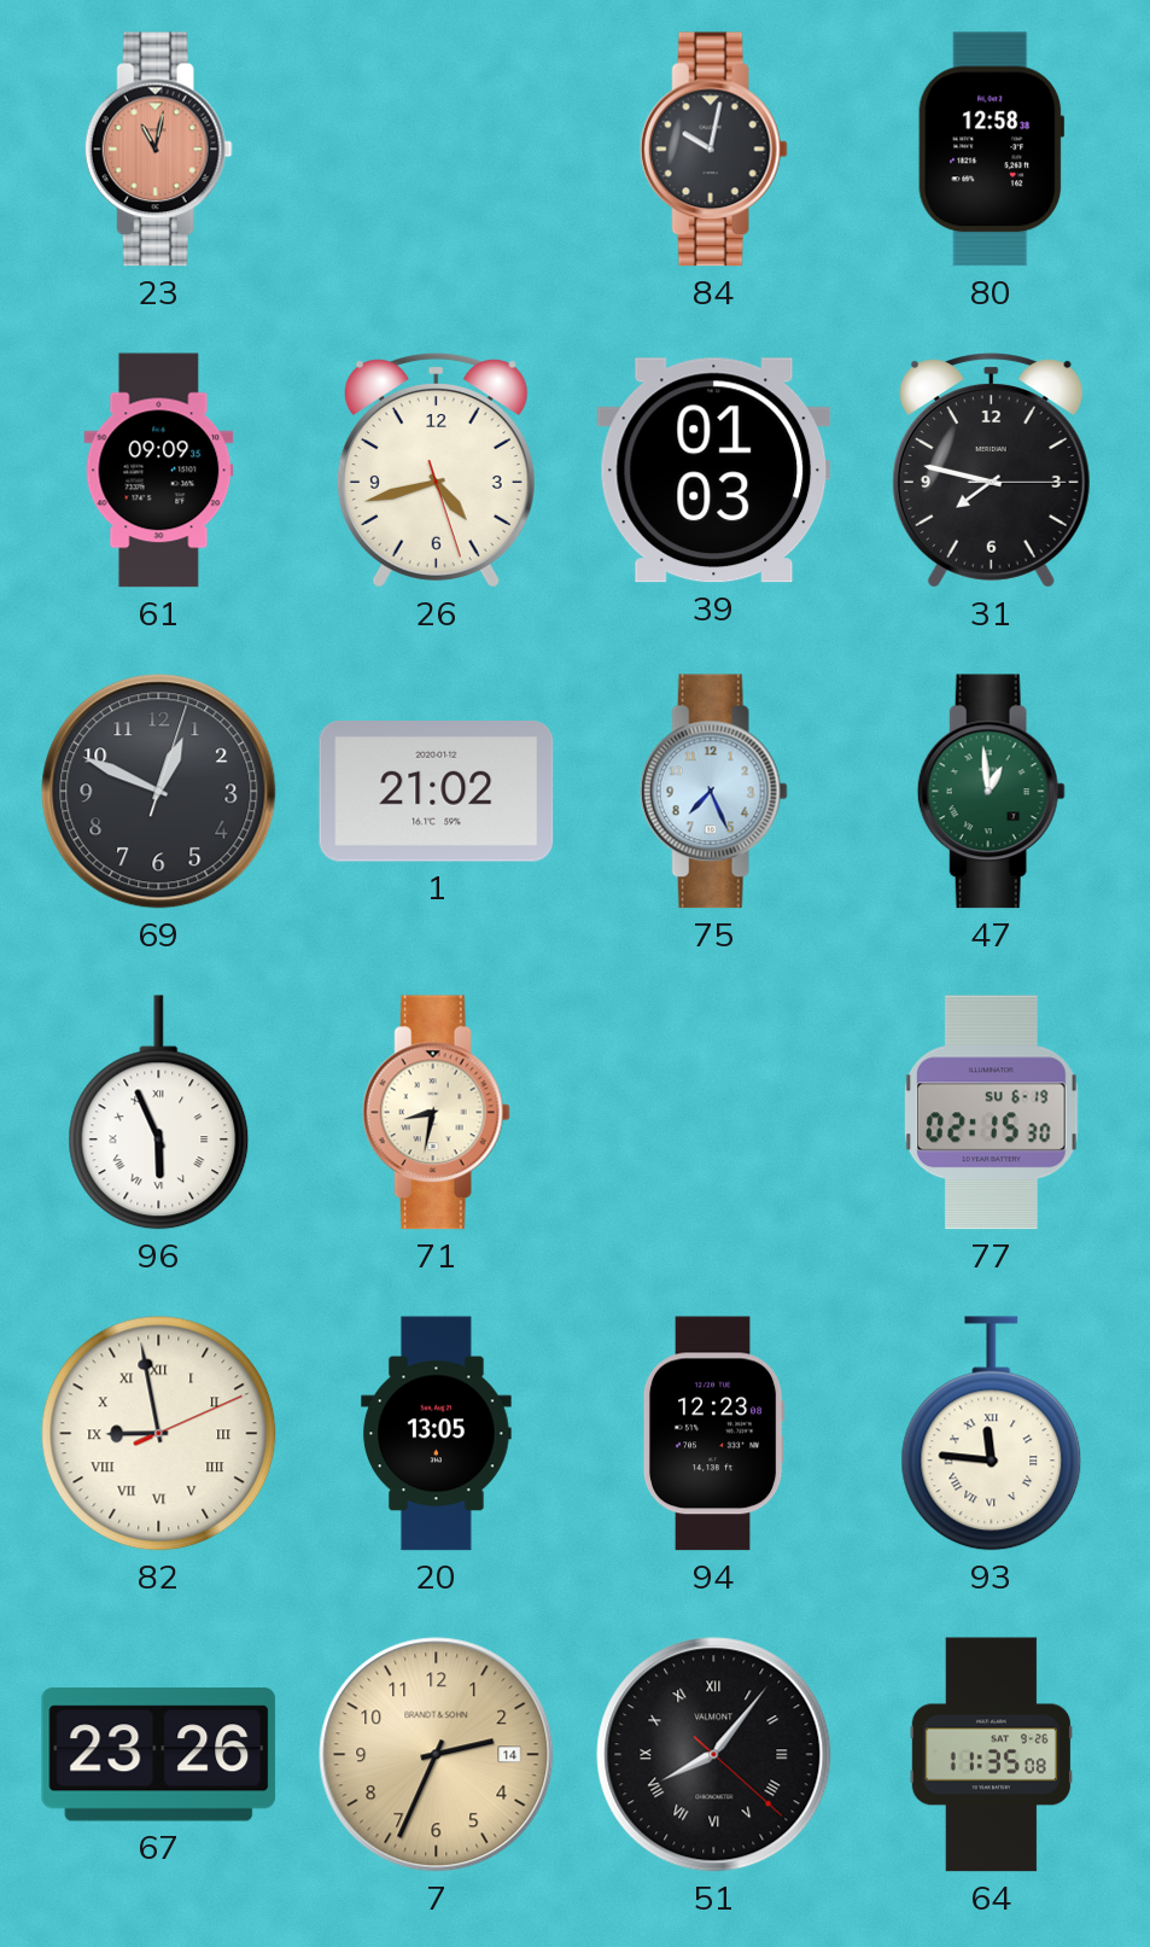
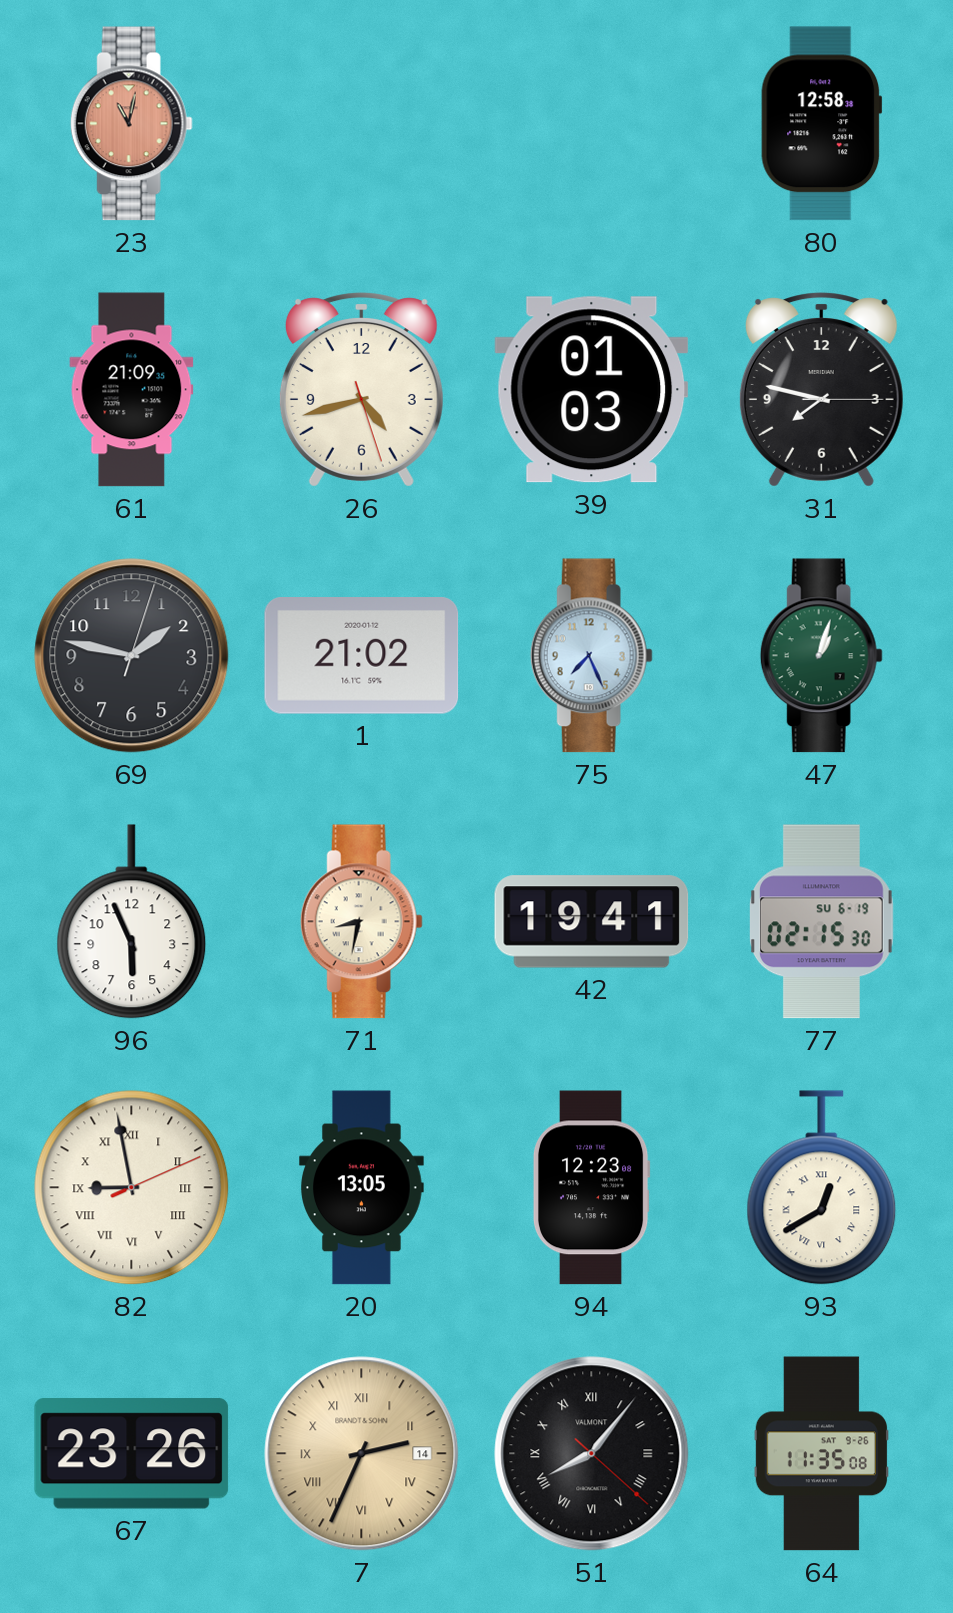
84: 10:02 -> none
61: 09:09 -> 21:09
69: 12:49 -> 1:47
47: 12:59 -> 1:03
96 numerals: Roman -> Arabic
42: none -> 19:41
93: 11:46 -> 12:40
7 numerals: Arabic -> Roman
